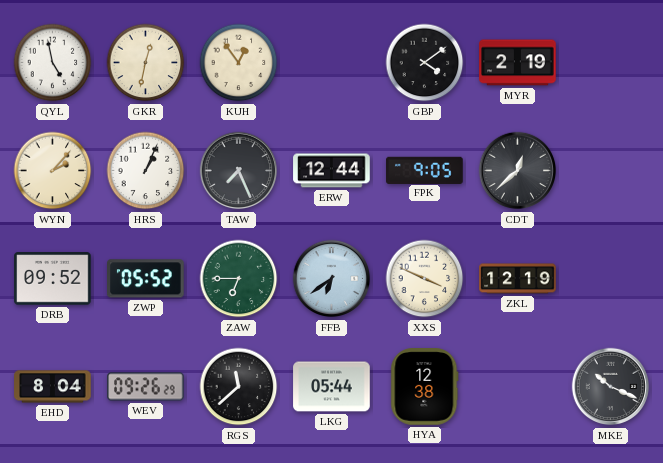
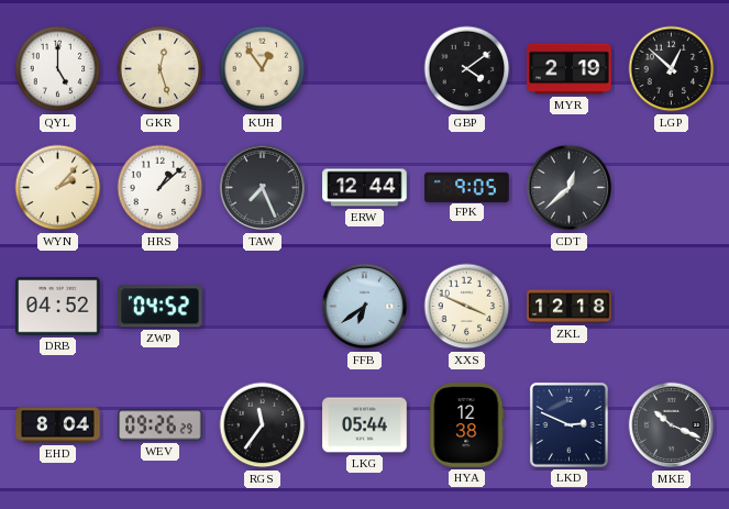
QYL: 4:58 -> 5:00
GKR: 12:32 -> 12:27
LGP: none -> 12:52
HRS: 1:04 -> 1:08
DRB: 09:52 -> 04:52
ZWP: 05:52 -> 04:52
ZAW: 6:45 -> none
ZKL: 12:19 -> 12:18
RGS: 11:38 -> 11:36
LKD: none -> 2:49
